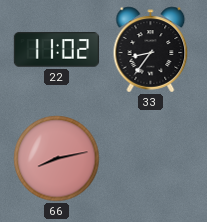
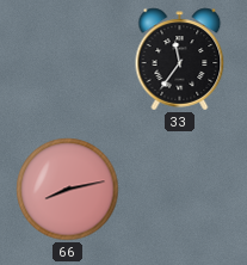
22: 11:02 -> none
33: 8:36 -> 11:36
